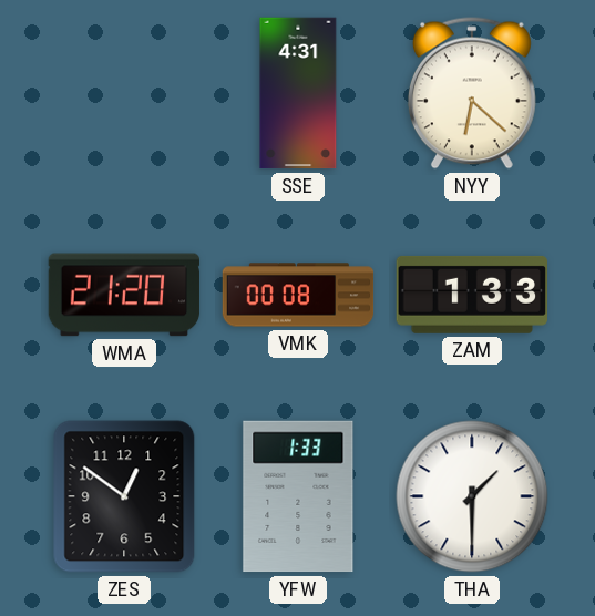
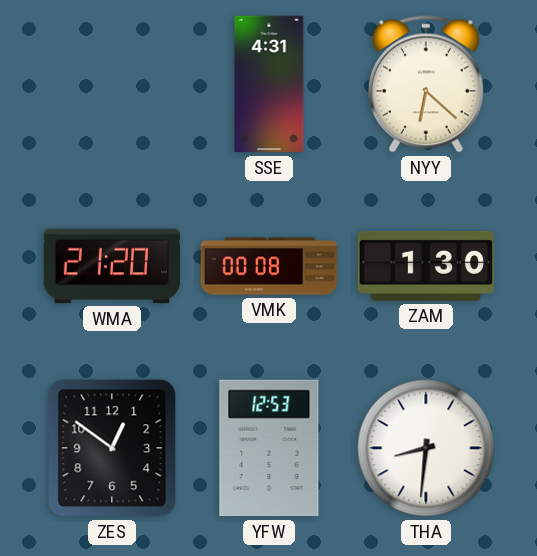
ZAM: 1:33 -> 1:30
YFW: 1:33 -> 12:53
THA: 1:30 -> 8:31
